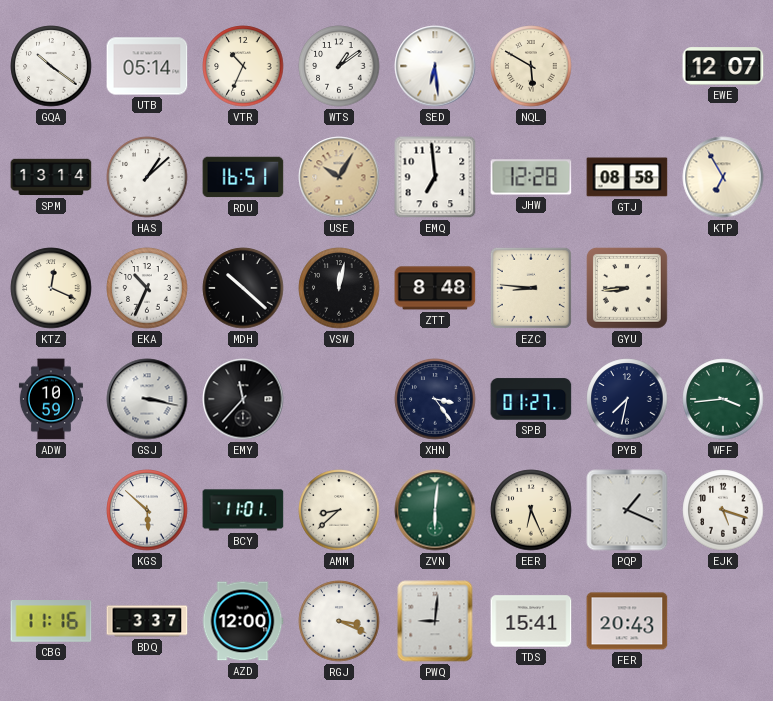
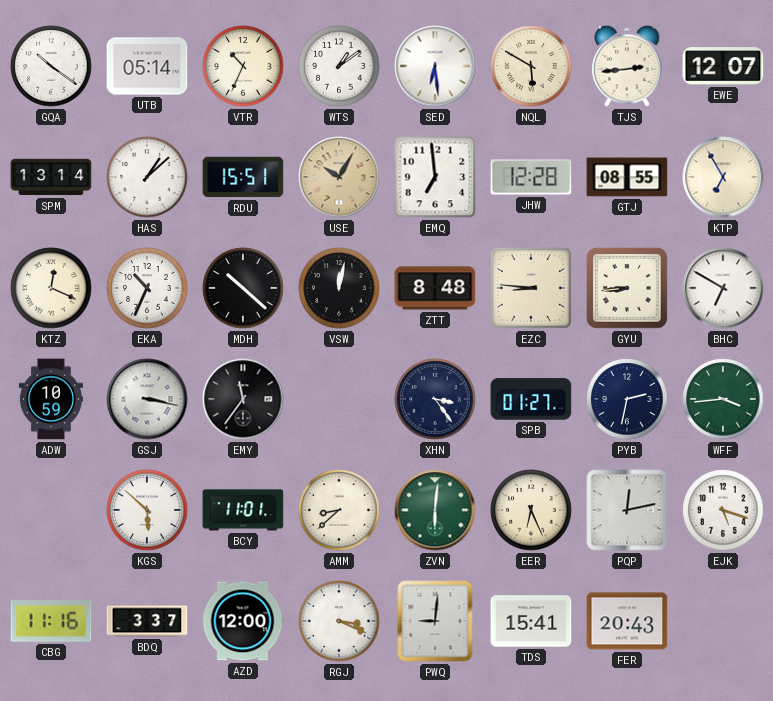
TJS: none -> 2:44
RDU: 16:51 -> 15:51
GTJ: 08:58 -> 08:55
BHC: none -> 6:50
EMY: 11:37 -> 11:36
PYB: 7:32 -> 2:32
PQP: 1:19 -> 12:13
